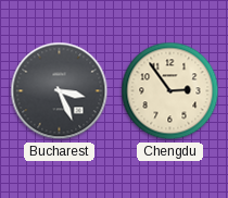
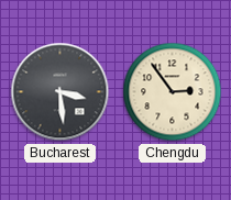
Bucharest: 3:26 -> 3:29
